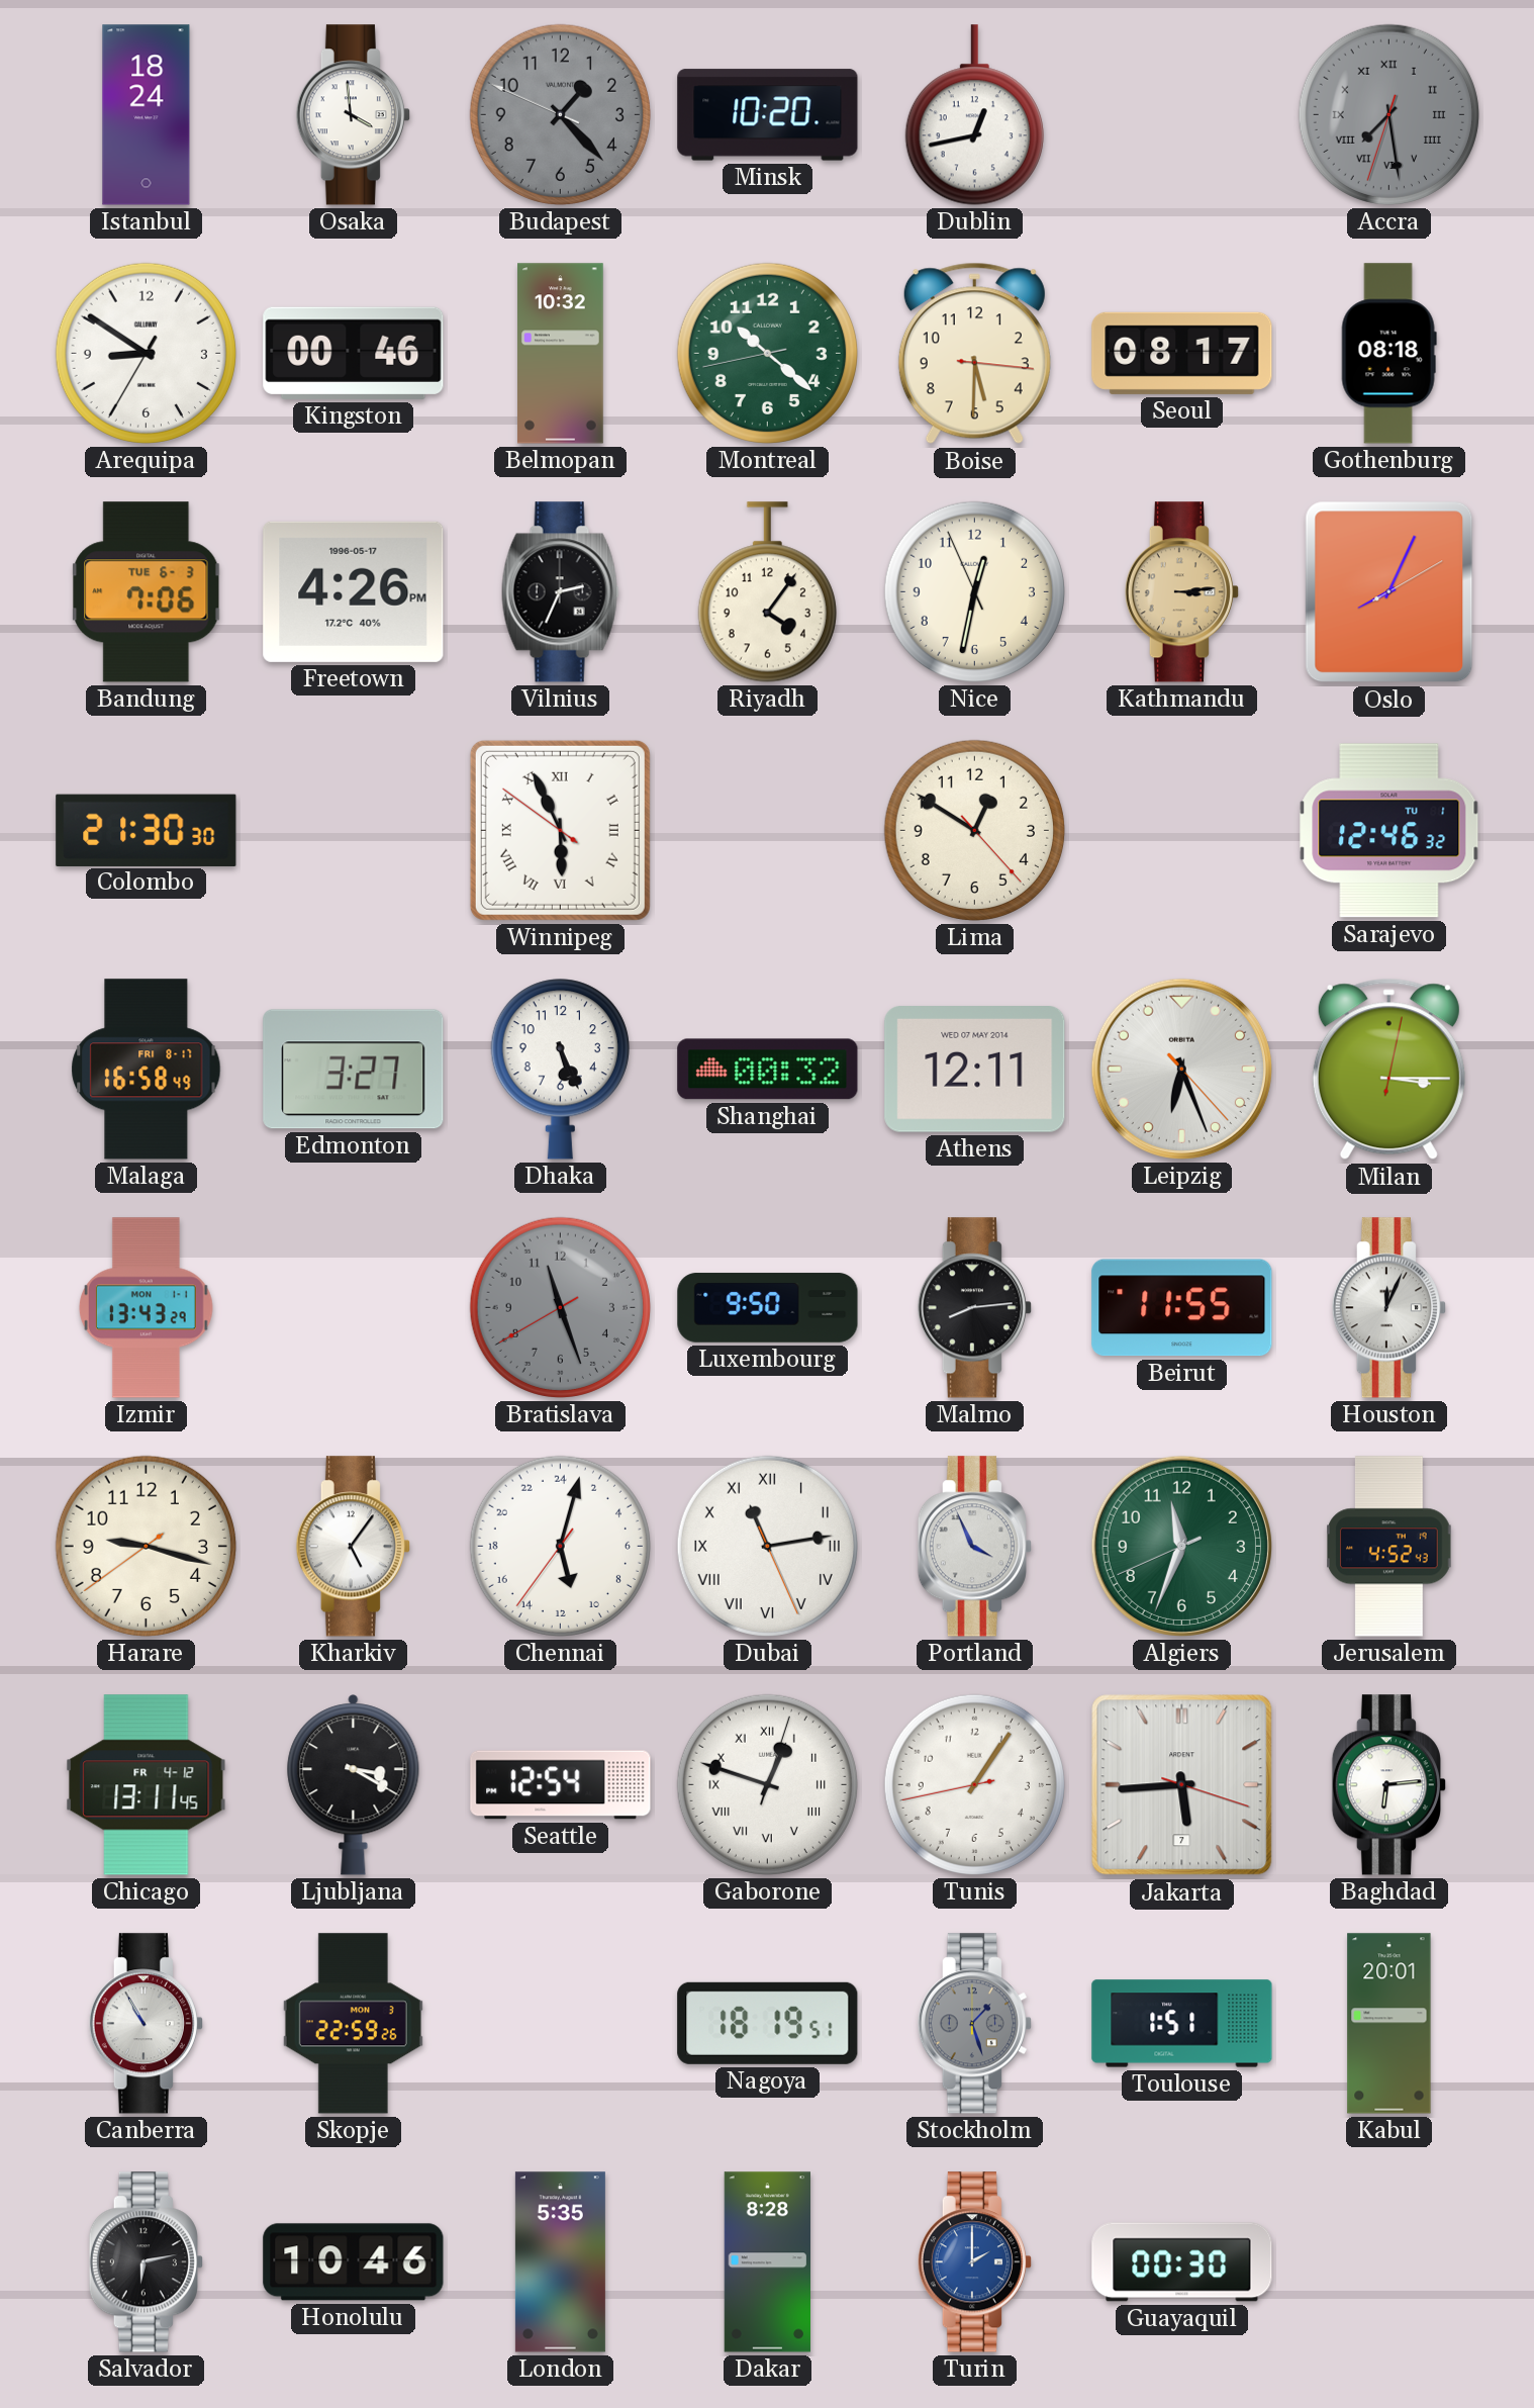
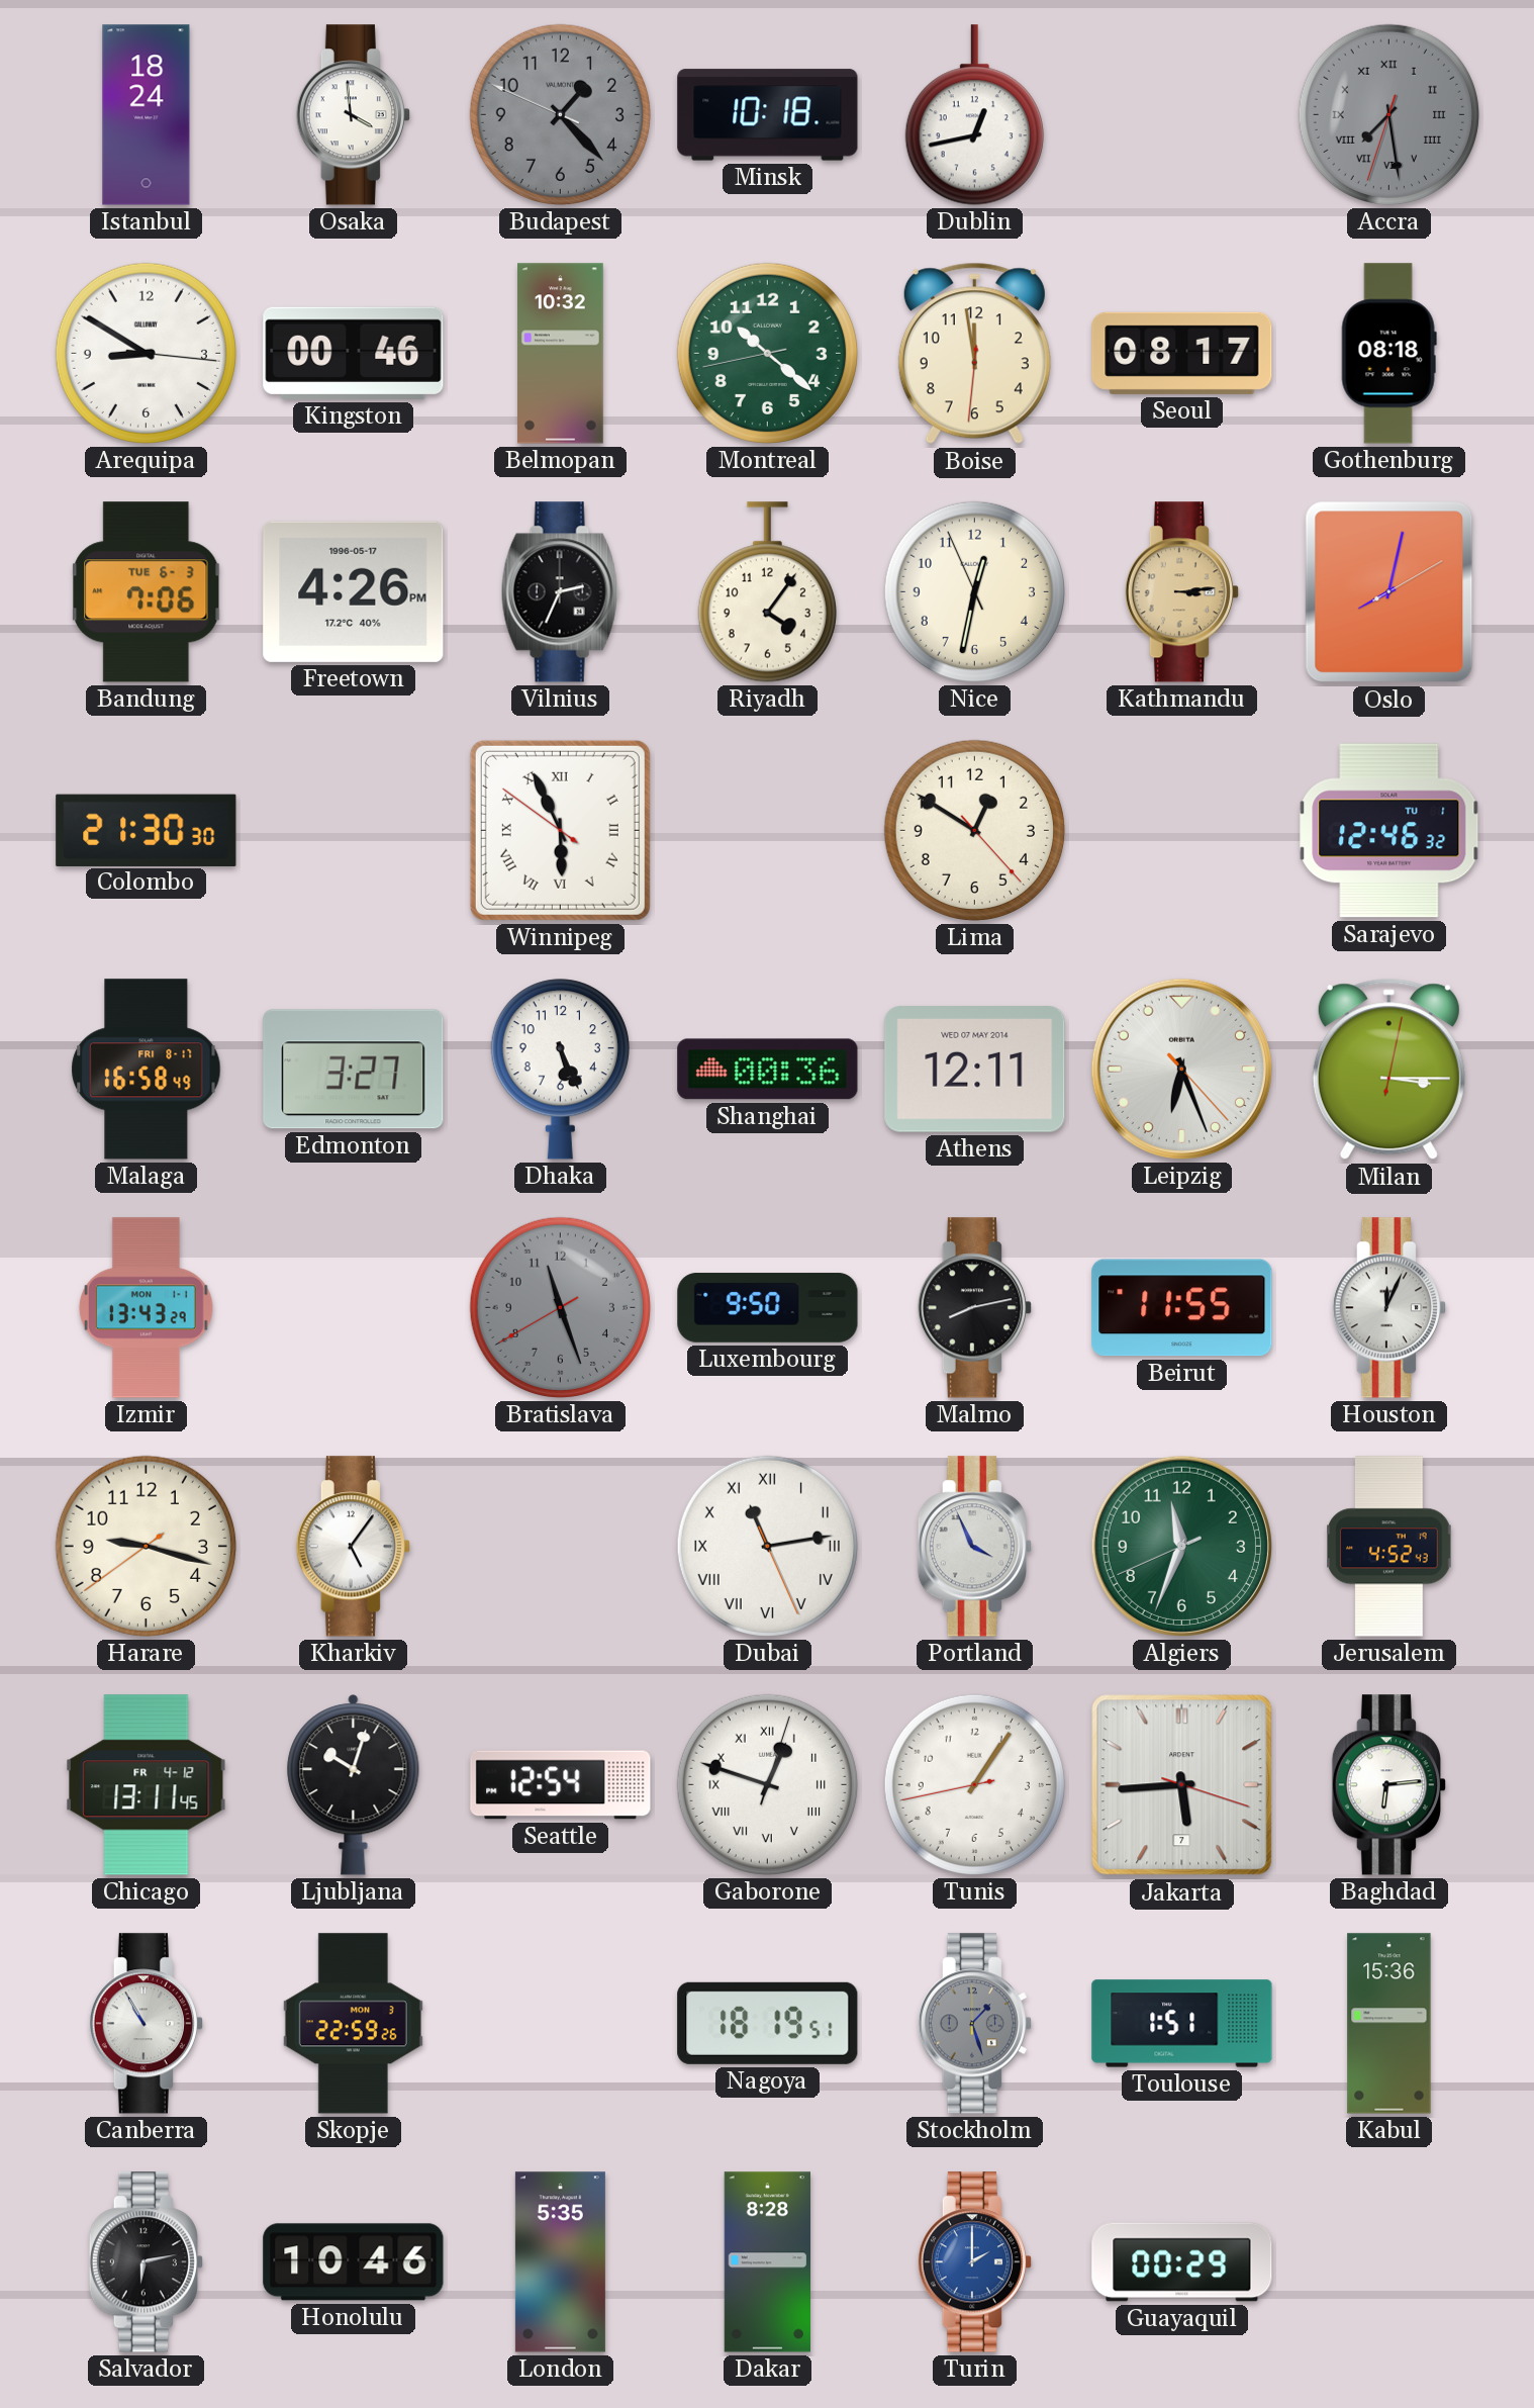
Minsk: 10:20 -> 10:18
Arequipa: 8:50:35 -> 8:50:16
Boise: 5:30 -> 11:58
Oslo: 8:04 -> 8:02
Shanghai: 00:32 -> 00:36
Malmo: 8:14 -> 8:13
Chennai: 11:02 -> none
Ljubljana: 3:20 -> 10:03
Kabul: 20:01 -> 15:36
Guayaquil: 00:30 -> 00:29
